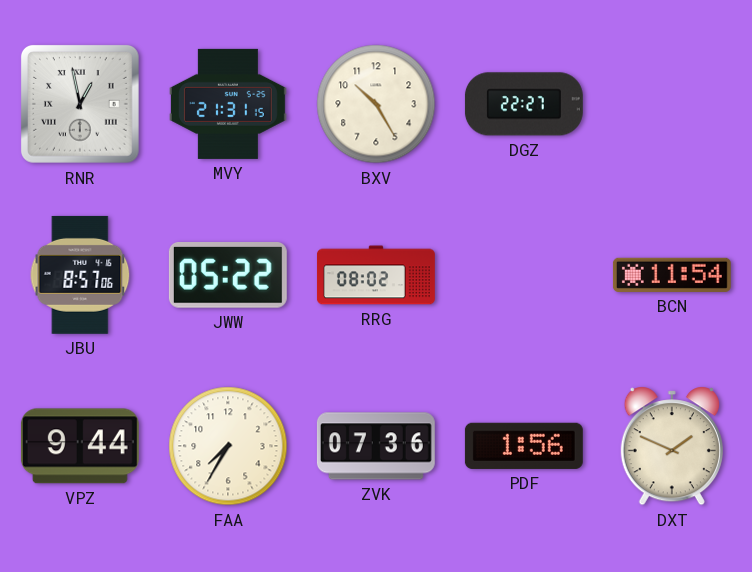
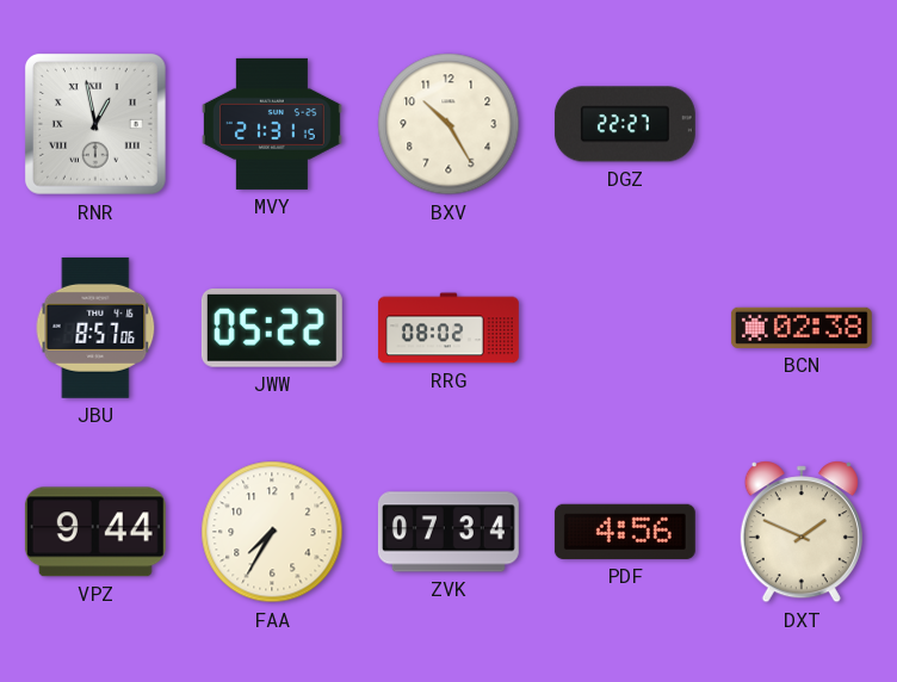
BCN: 11:54 -> 02:38
ZVK: 07:36 -> 07:34
PDF: 1:56 -> 4:56
